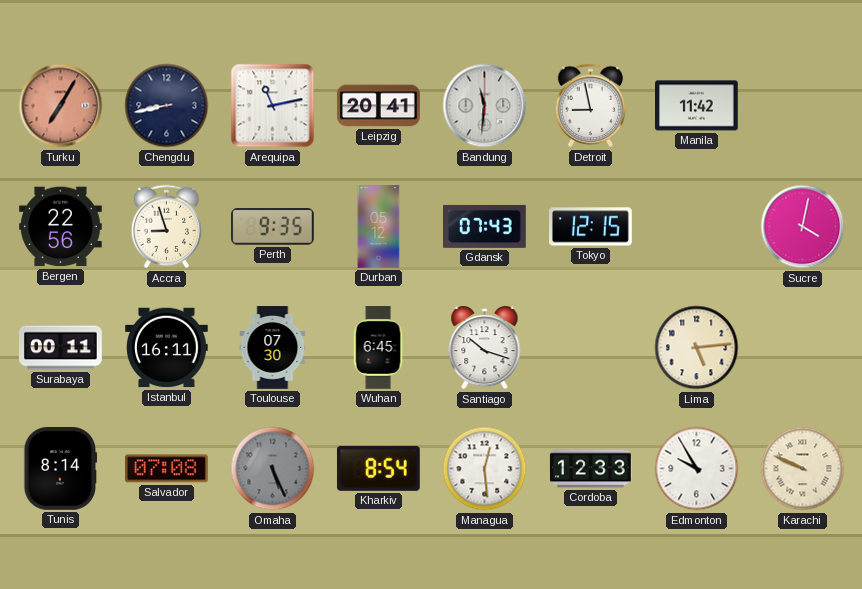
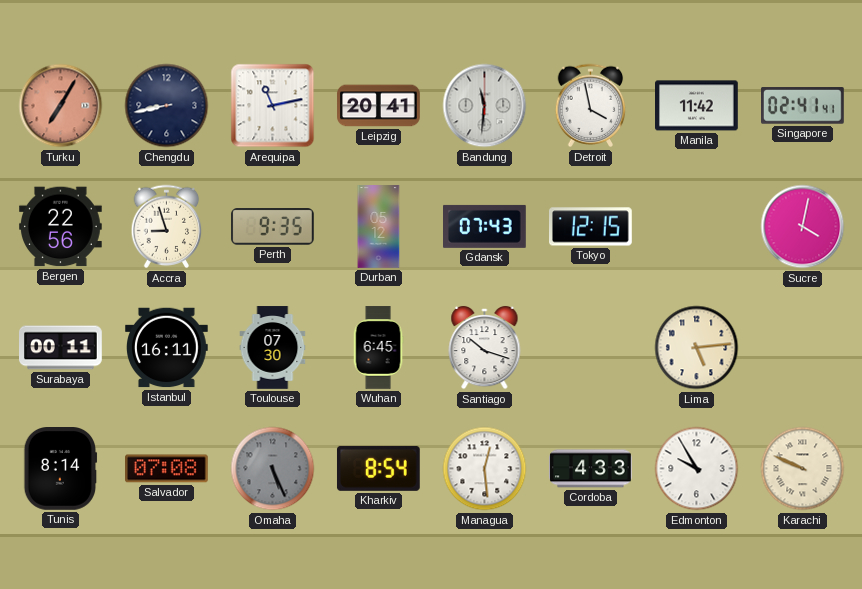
Detroit: 8:58 -> 3:58
Singapore: none -> 02:41
Cordoba: 12:33 -> 4:33
